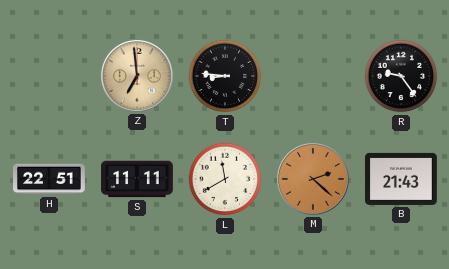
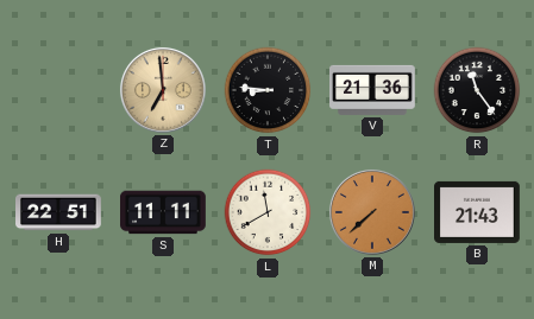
V: none -> 21:36
R: 9:24 -> 11:24
M: 2:22 -> 7:38
